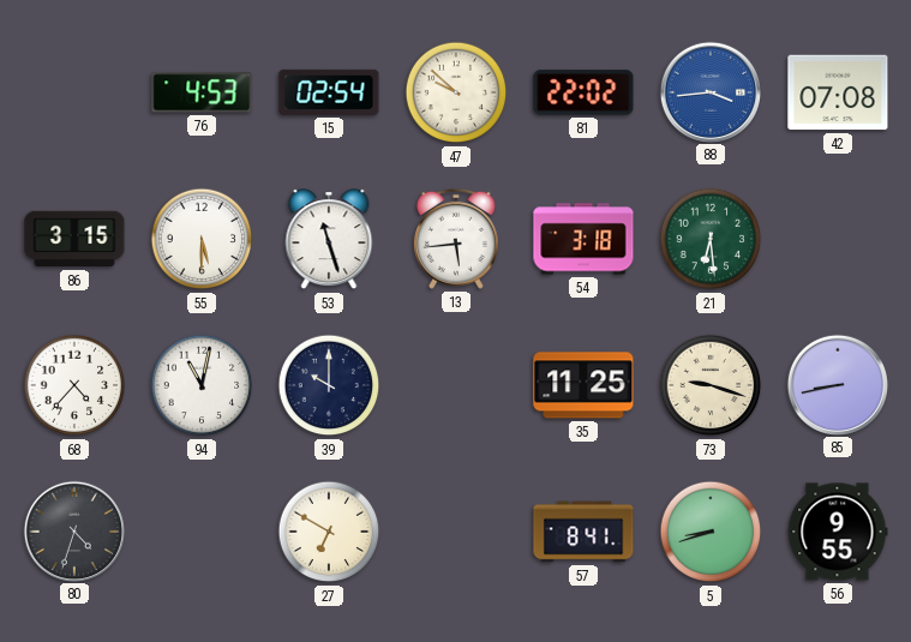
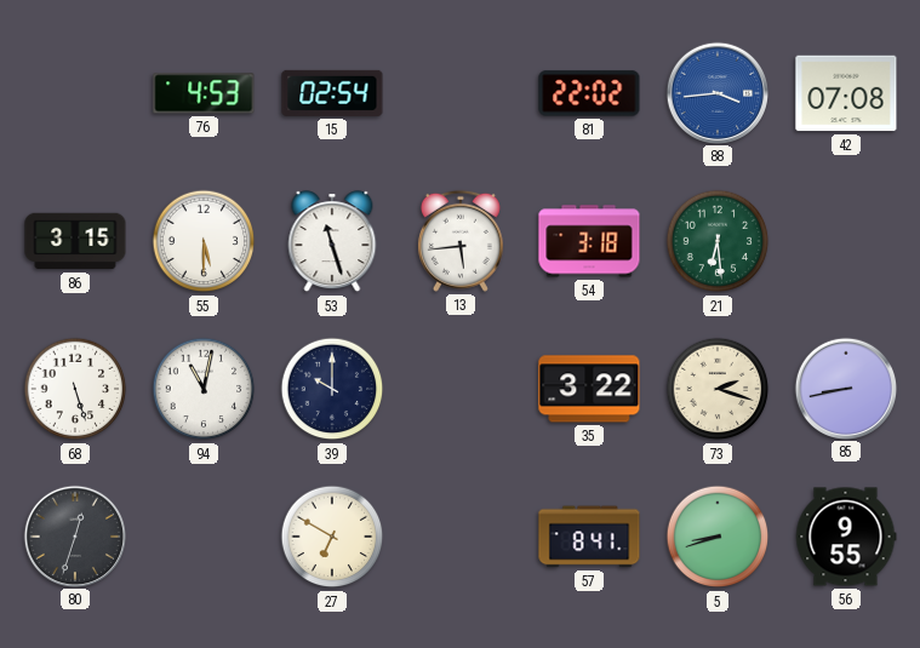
47: 9:52 -> none
68: 4:37 -> 5:27
35: 11:25 -> 3:22
73: 9:18 -> 2:18
80: 4:33 -> 12:33
